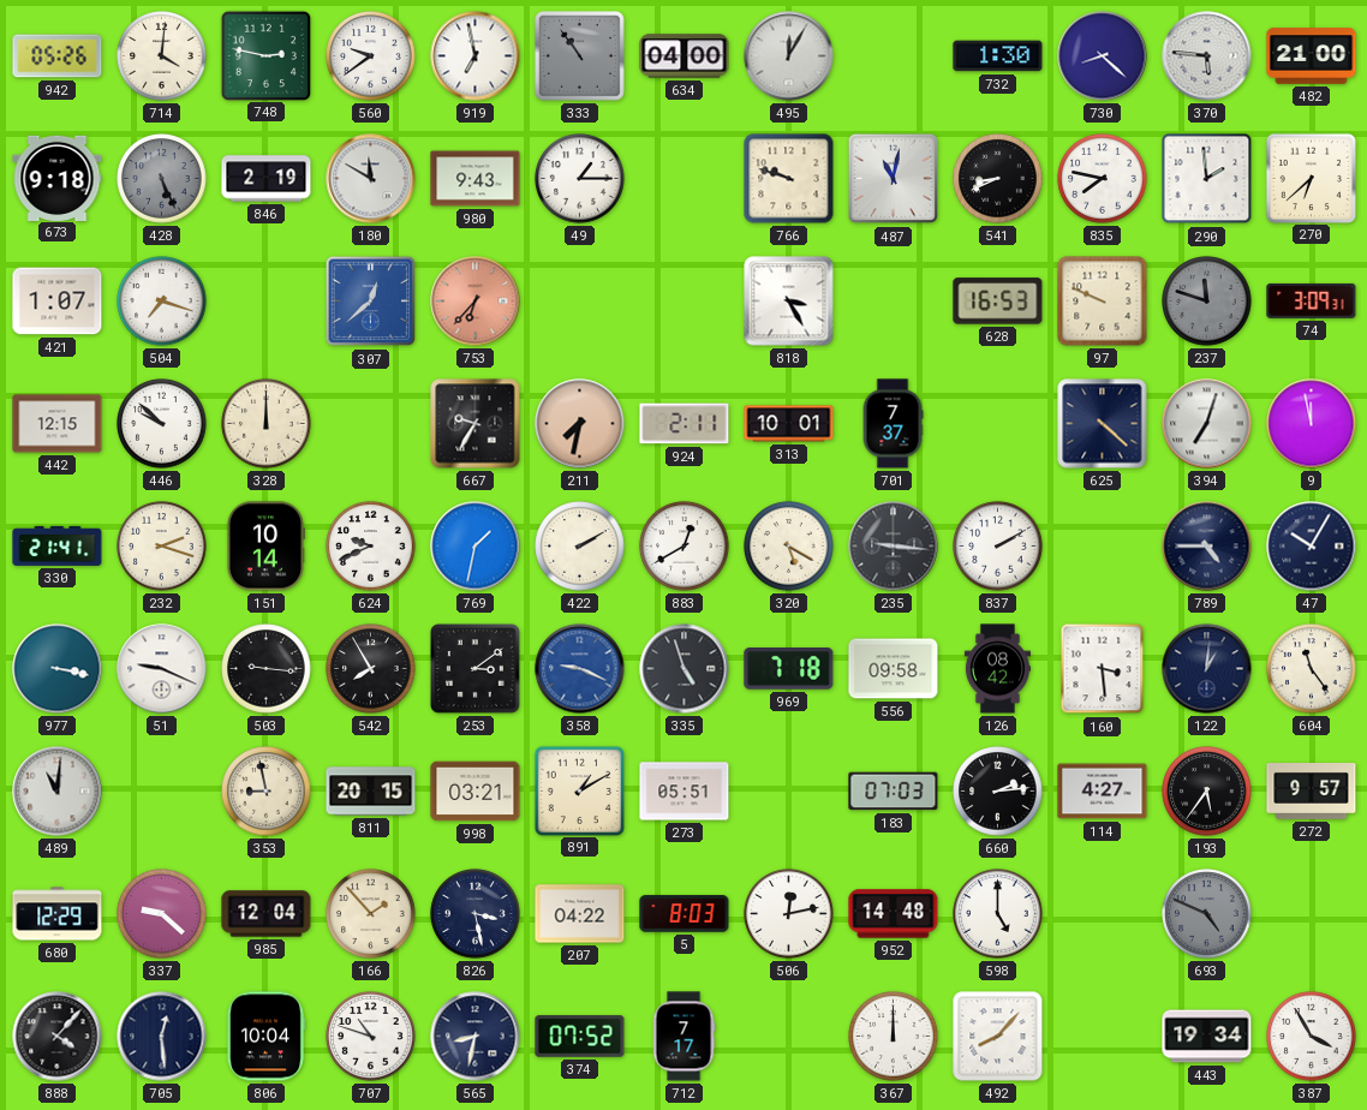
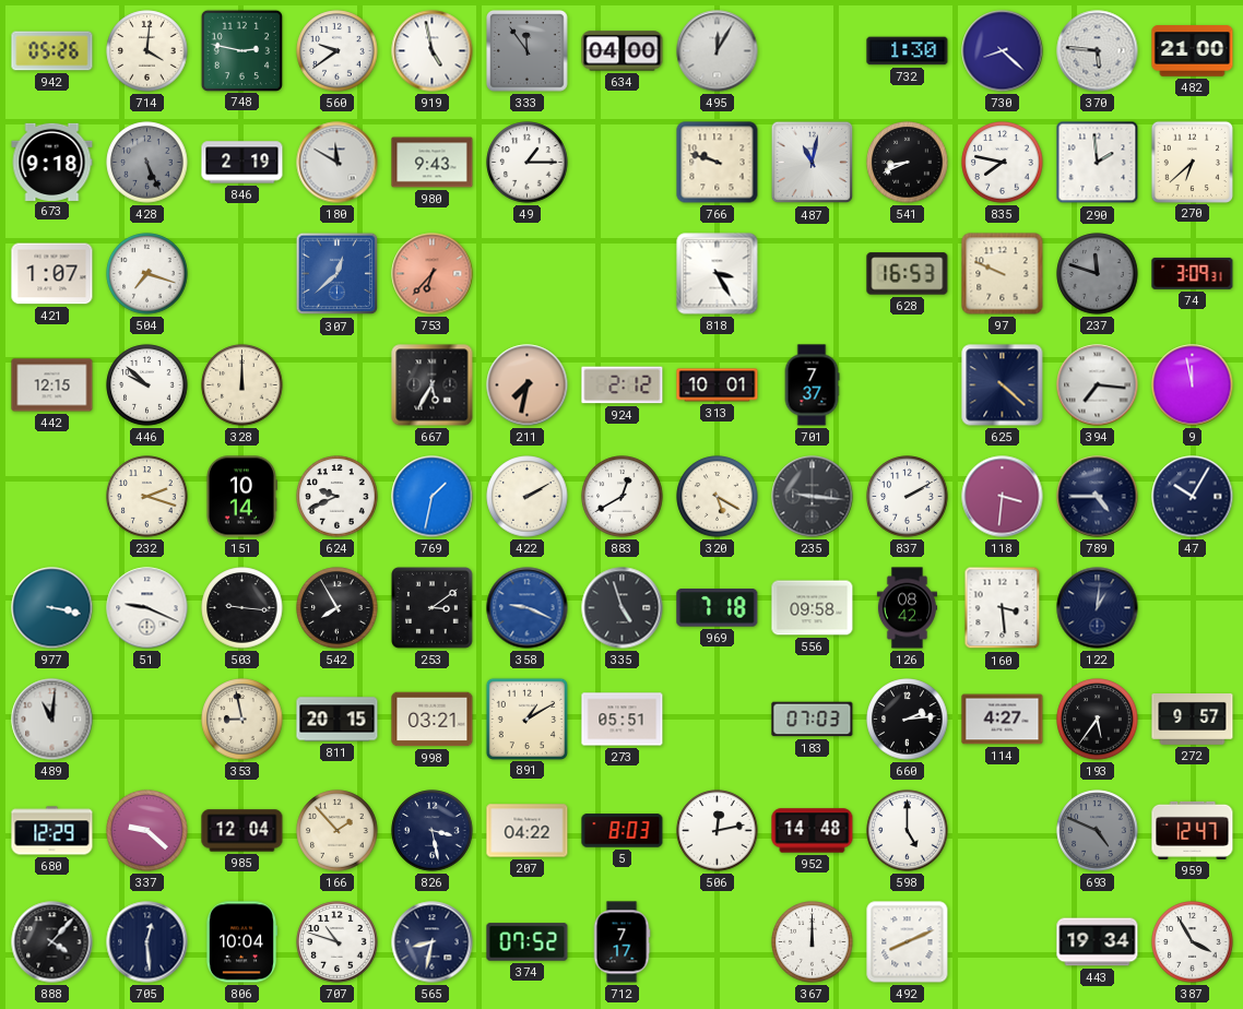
919: 6:58 -> 4:58
333: 10:54 -> 11:54
667: 9:35 -> 5:35
924: 2:11 -> 2:12
394: 7:03 -> 7:16
330: 21:41 -> none
118: none -> 3:31
604: 11:24 -> none
959: none -> 12:47
492: 8:07 -> 8:11
